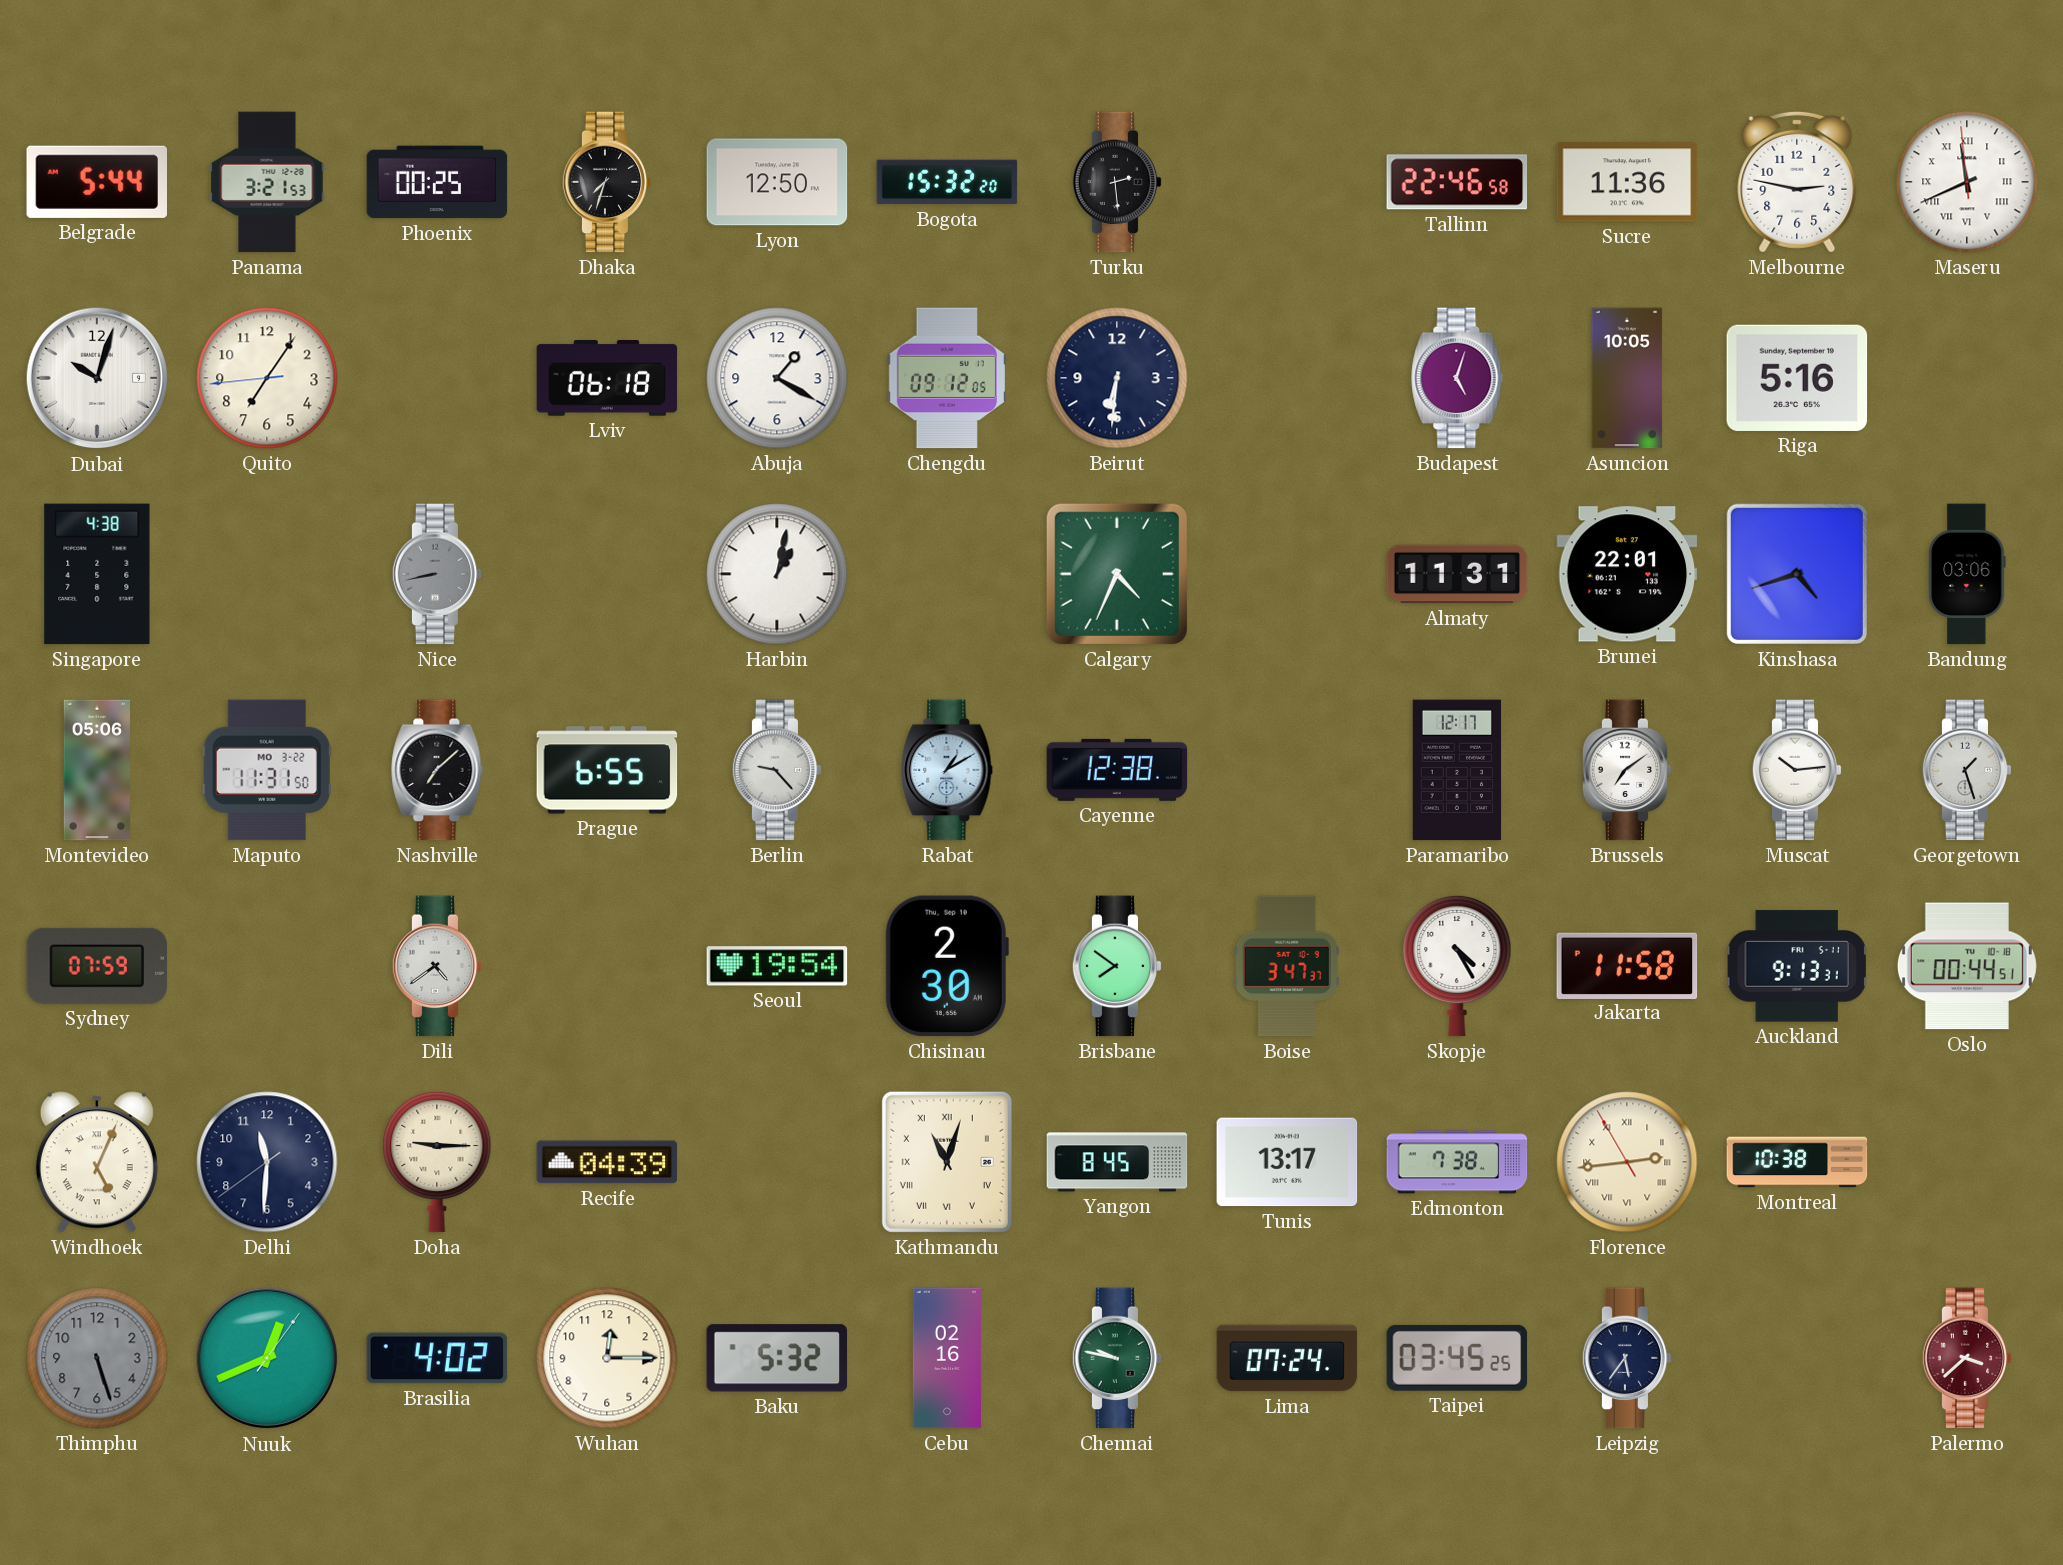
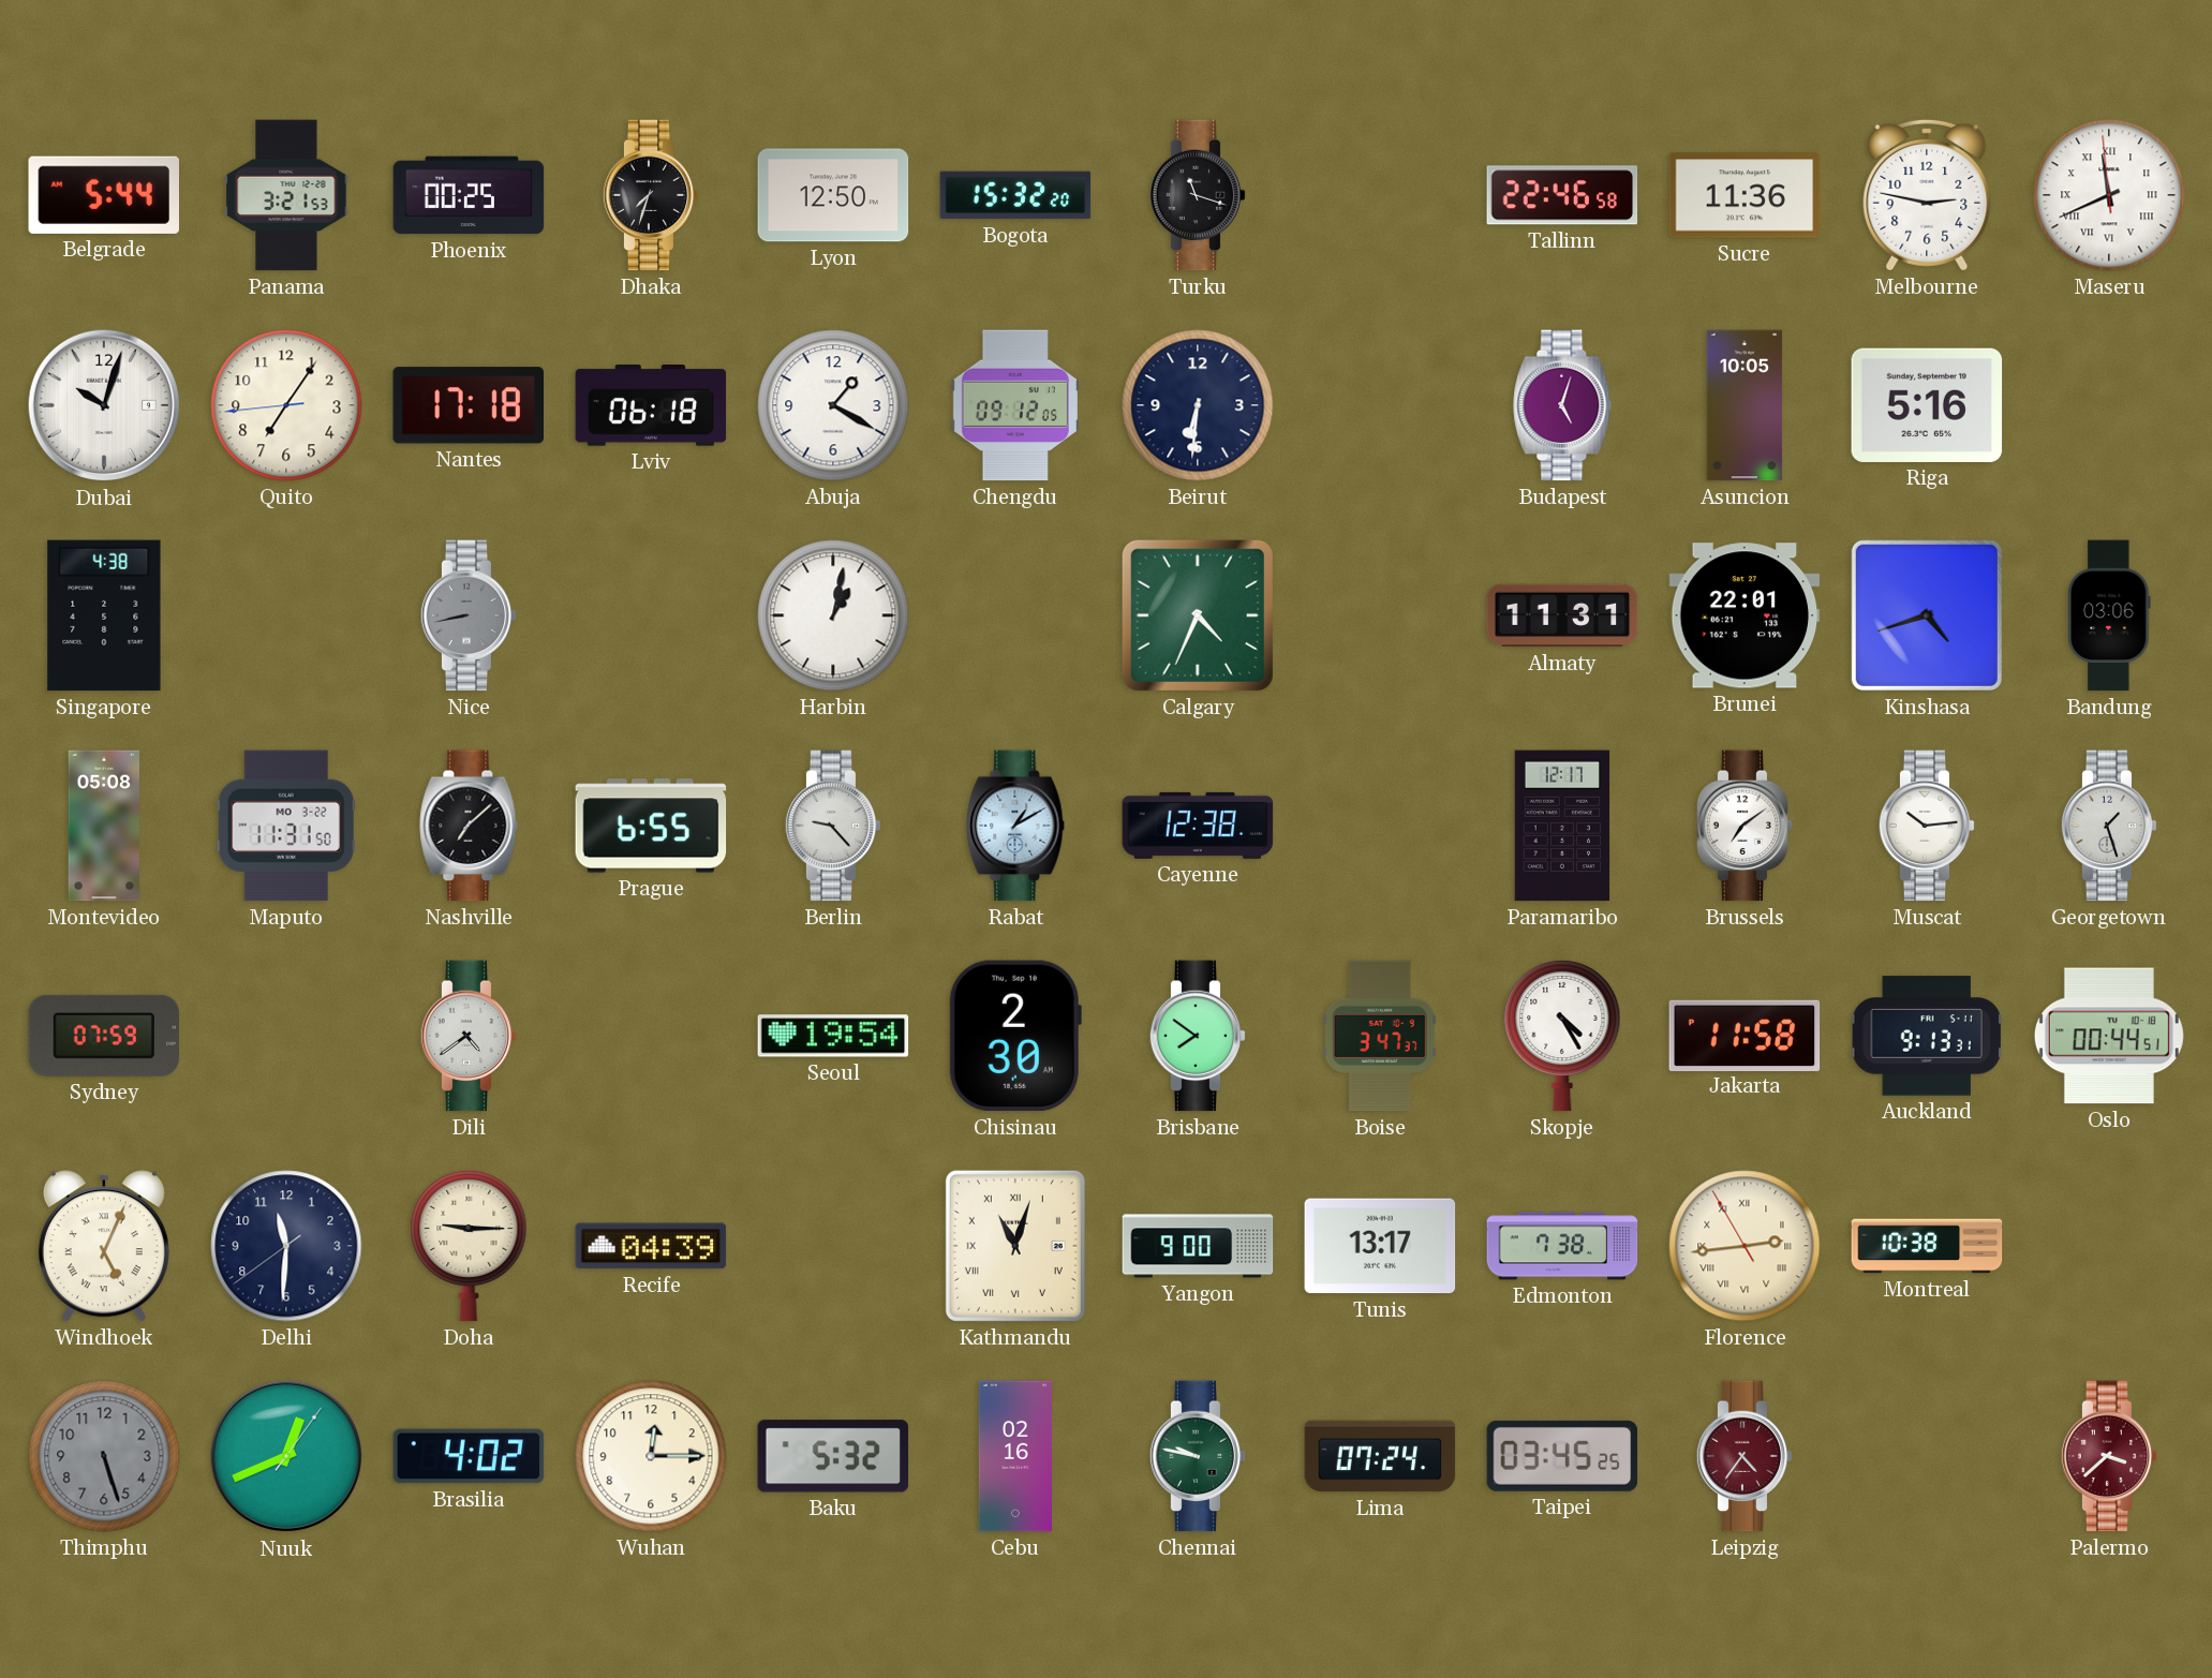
Turku: 2:29 -> 11:18
Nantes: none -> 17:18
Montevideo: 05:06 -> 05:08
Yangon: 8:45 -> 9:00
Leipzig: 5:36 -> 4:36
Leipzig dial: navy -> burgundy
